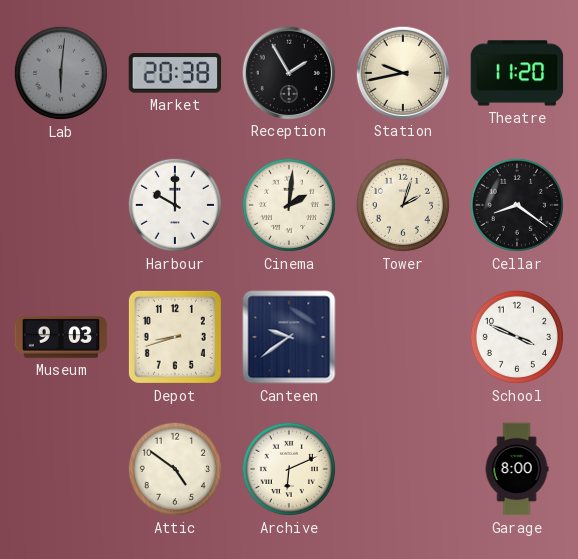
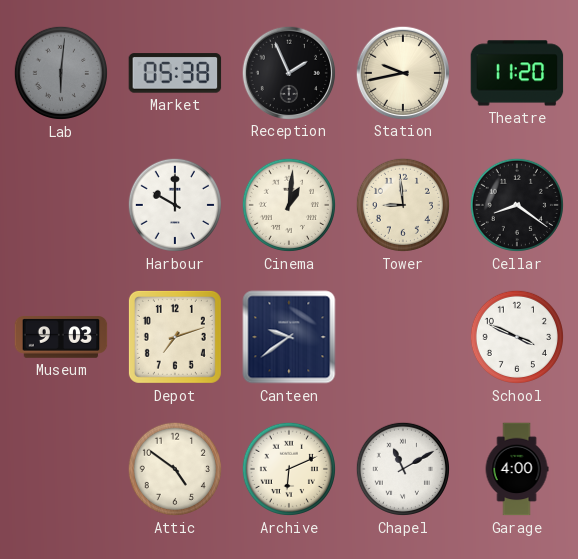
Market: 20:38 -> 05:38
Reception: 1:55 -> 1:56
Cinema: 2:01 -> 1:01
Tower: 2:03 -> 8:59
Depot: 8:42 -> 7:12
Chapel: none -> 11:10
Garage: 8:00 -> 4:00
